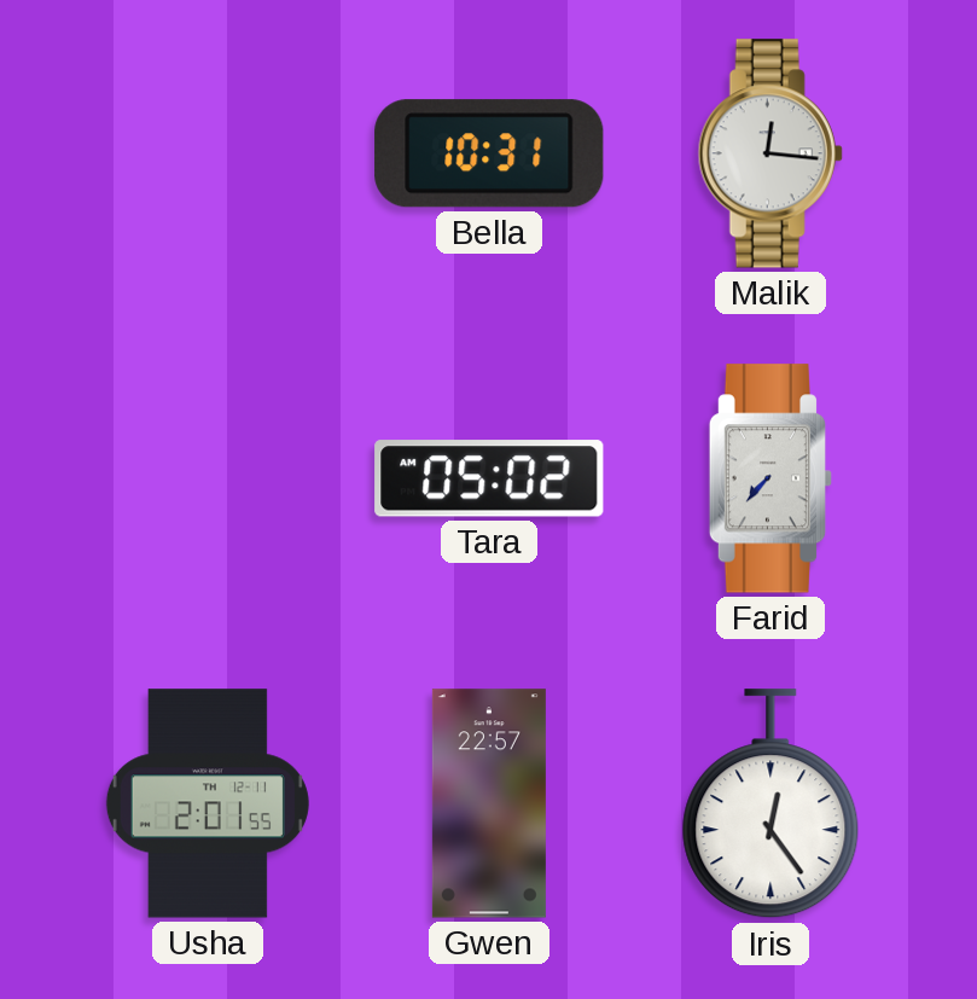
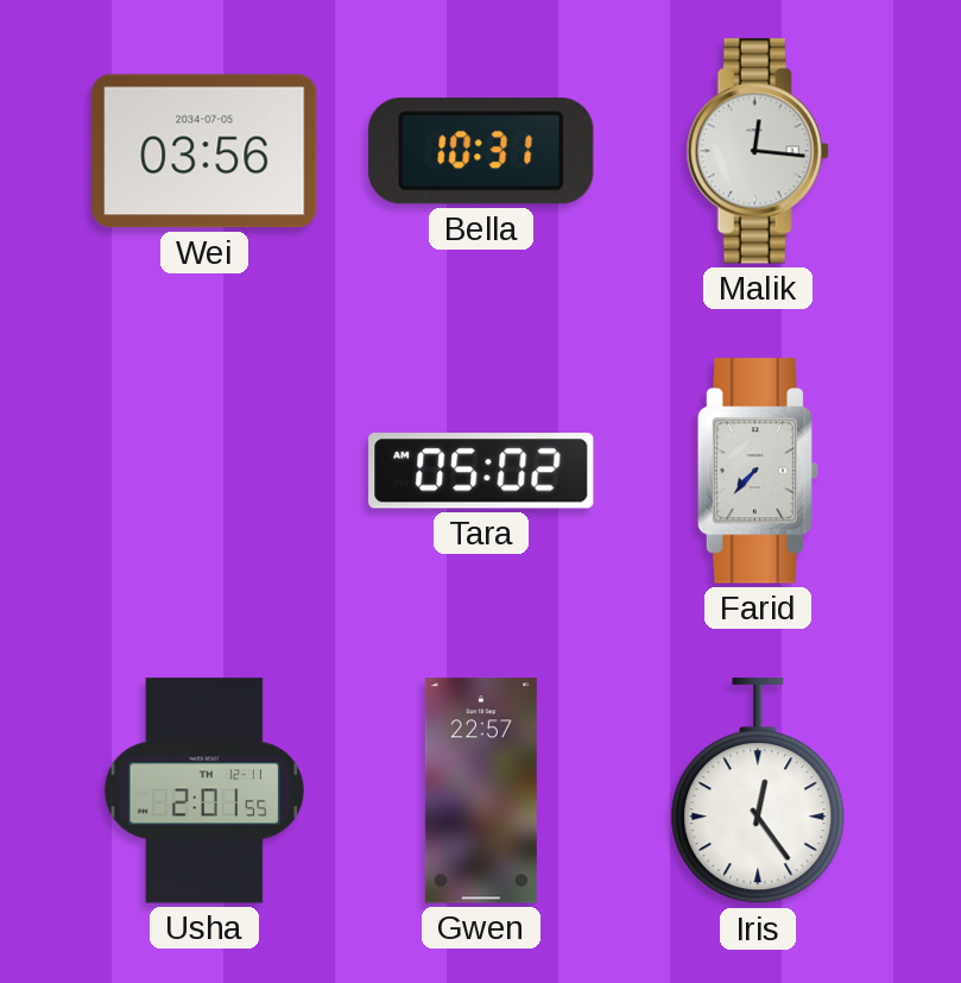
Wei: none -> 03:56
